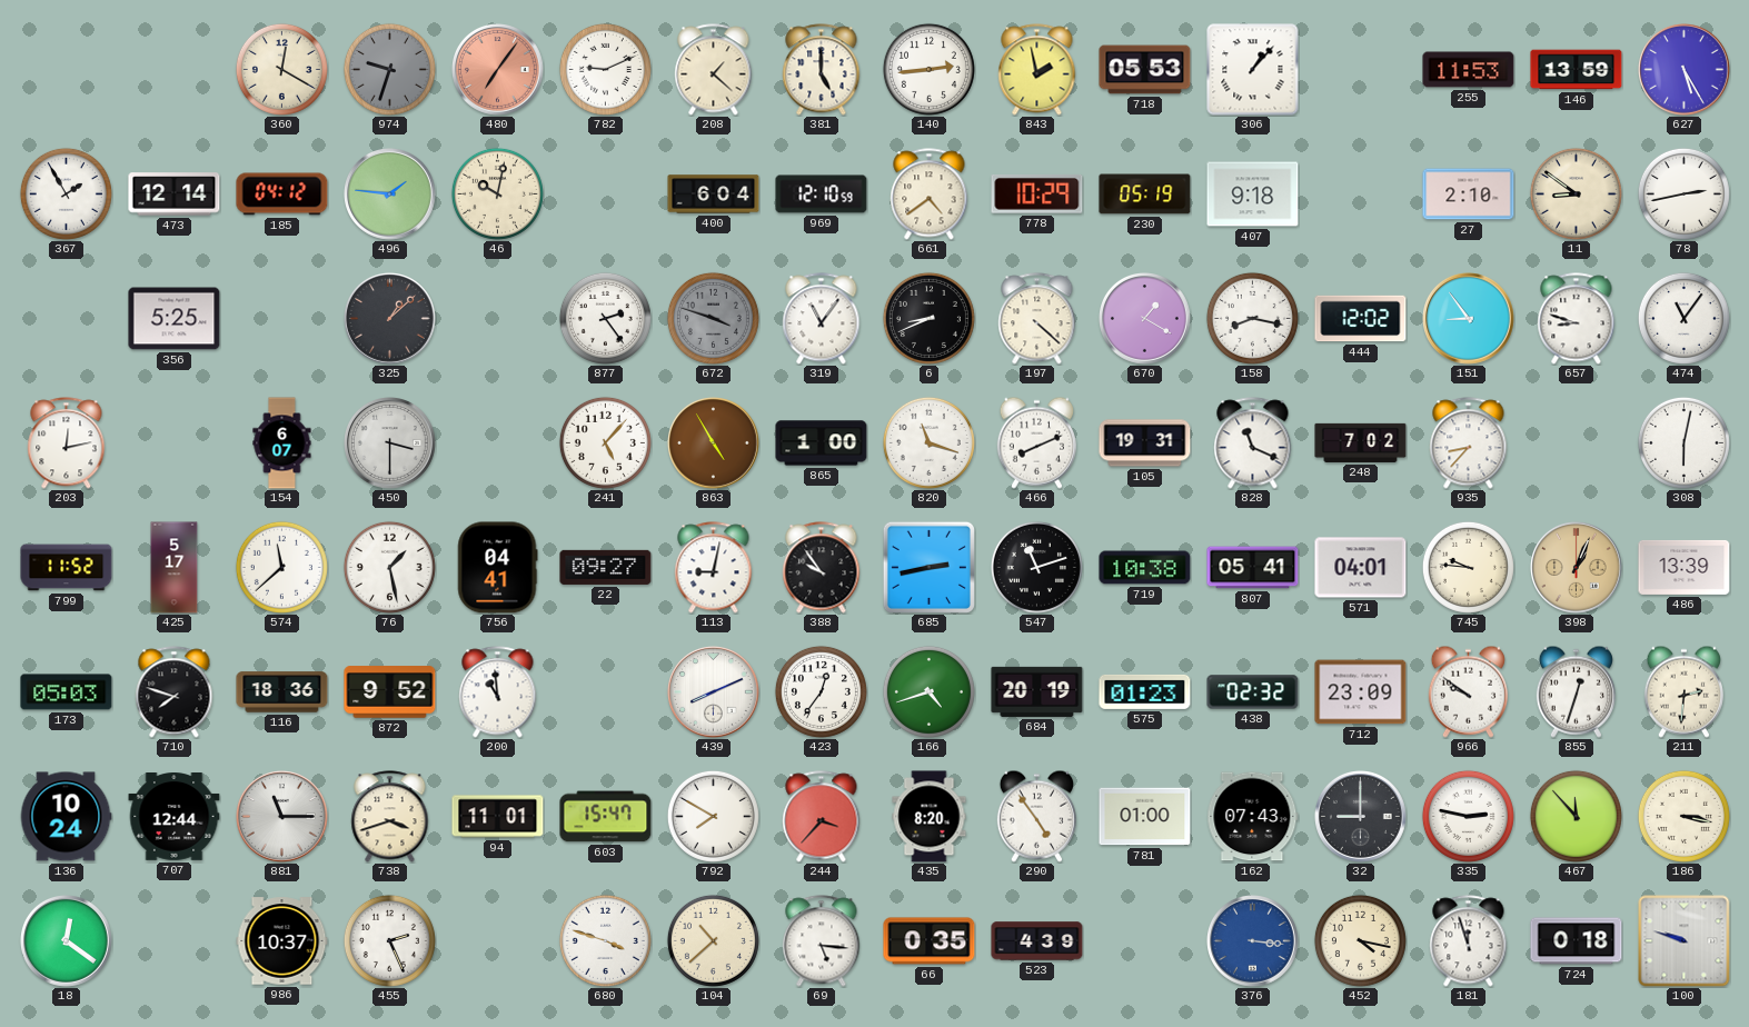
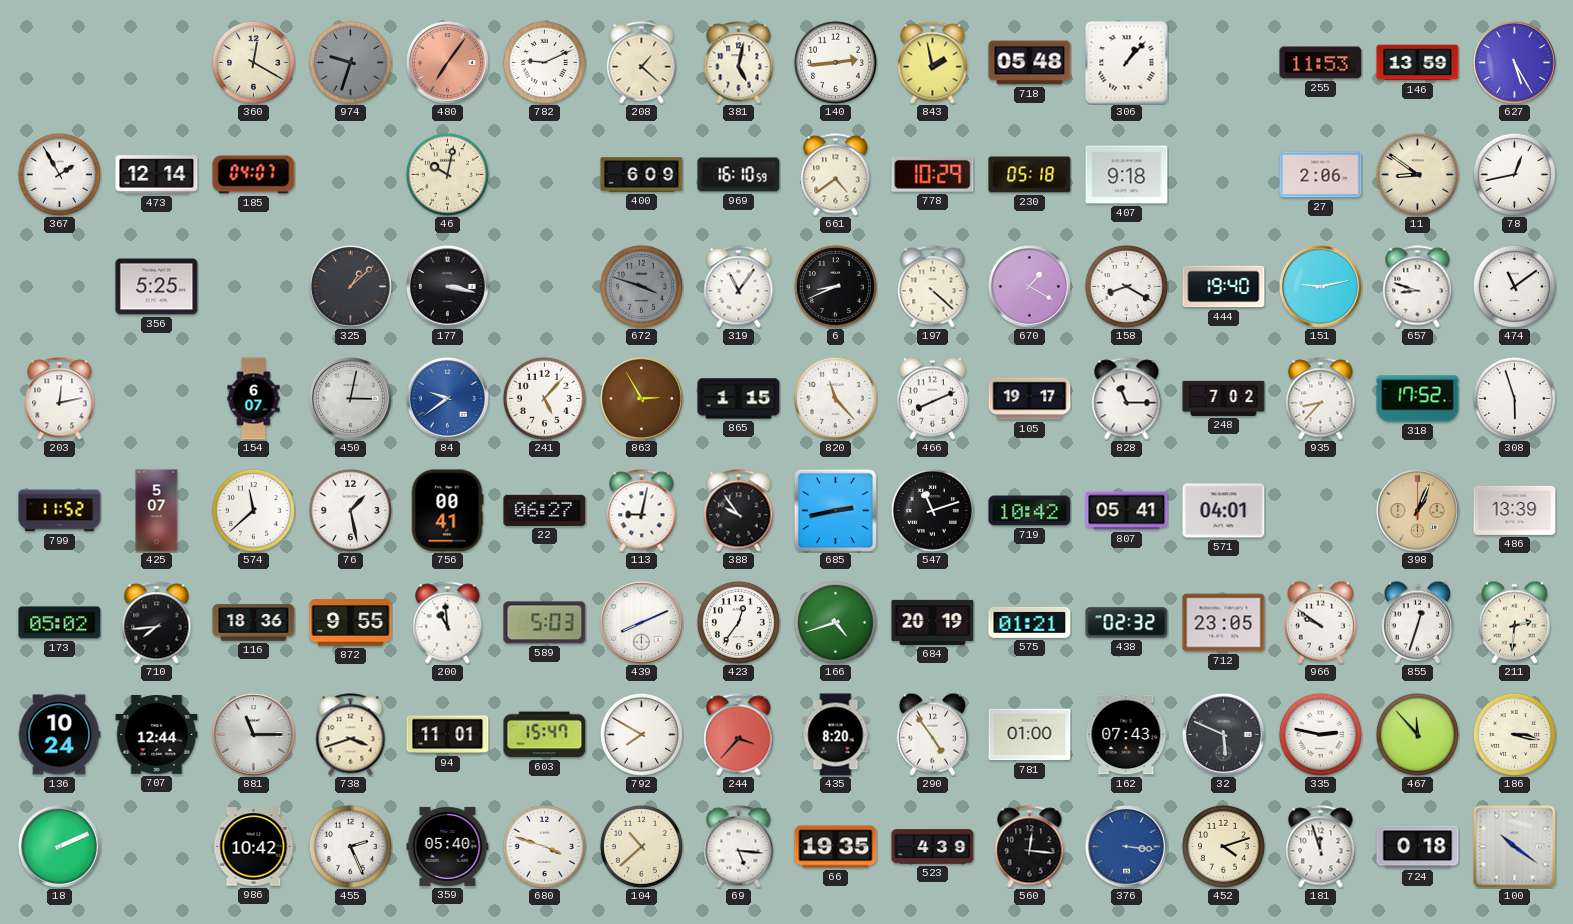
381: 5:00 -> 5:02
718: 05:53 -> 05:48
185: 04:12 -> 04:07
496: 1:46 -> none
400: 6:04 -> 6:09
969: 12:10 -> 16:10
230: 05:19 -> 05:18
27: 2:10 -> 2:06
78: 2:43 -> 12:43
177: none -> 3:17
877: 2:24 -> none
158: 8:17 -> 8:20
444: 12:02 -> 19:40
151: 8:54 -> 9:13
474: 11:06 -> 11:09
450: 3:30 -> 3:02
84: none -> 9:39
863: 4:55 -> 2:55
865: 1:00 -> 1:15
820: 11:18 -> 11:23
105: 19:31 -> 19:17
828: 11:19 -> 11:15
318: none -> 17:52
308: 6:02 -> 5:57
425: 5:17 -> 5:07
756: 04:41 -> 00:41
22: 09:27 -> 06:27
719: 10:38 -> 10:42
745: 9:46 -> none
173: 05:03 -> 05:02
710: 7:48 -> 7:44
872: 9:52 -> 9:55
589: none -> 5:03
575: 01:23 -> 01:21
712: 23:09 -> 23:05
32: 9:00 -> 5:49
18: 12:21 -> 2:11
986: 10:37 -> 10:42
359: none -> 05:40
66: 0:35 -> 19:35
560: none -> 12:16
452: 4:17 -> 4:12
100: 9:48 -> 10:21
